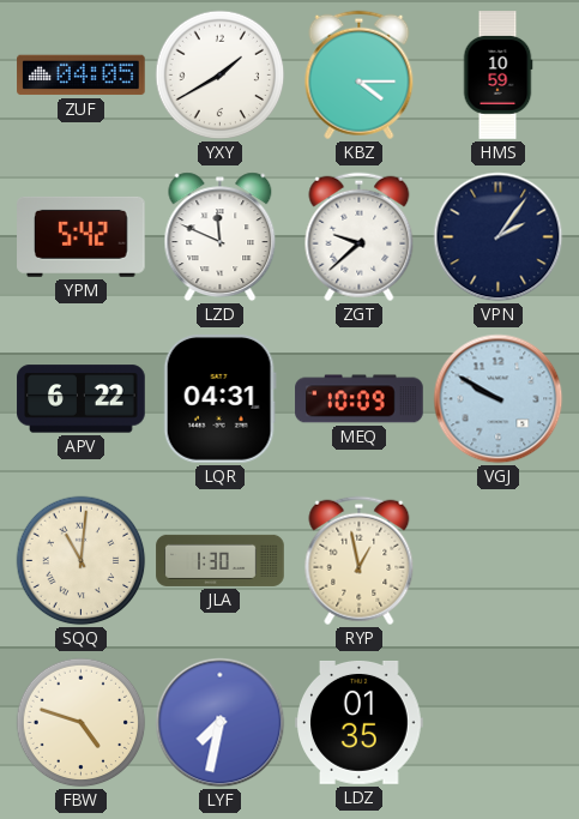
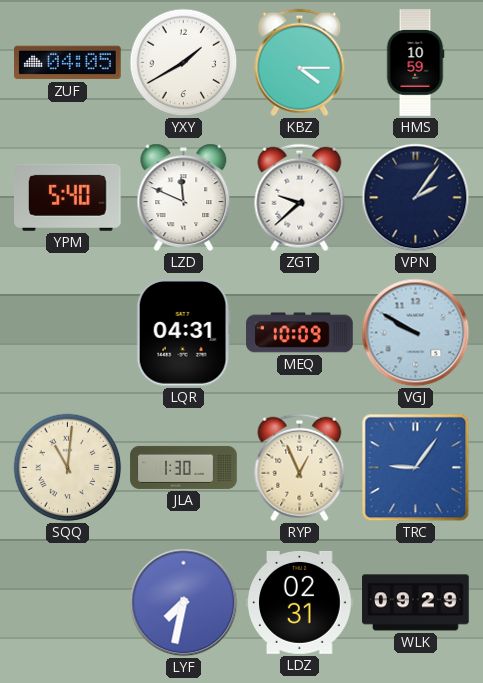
YPM: 5:42 -> 5:40
APV: 6:22 -> none
RYP: 12:58 -> 12:56
TRC: none -> 9:06
FBW: 4:48 -> none
LDZ: 01:35 -> 02:31
WLK: none -> 09:29
